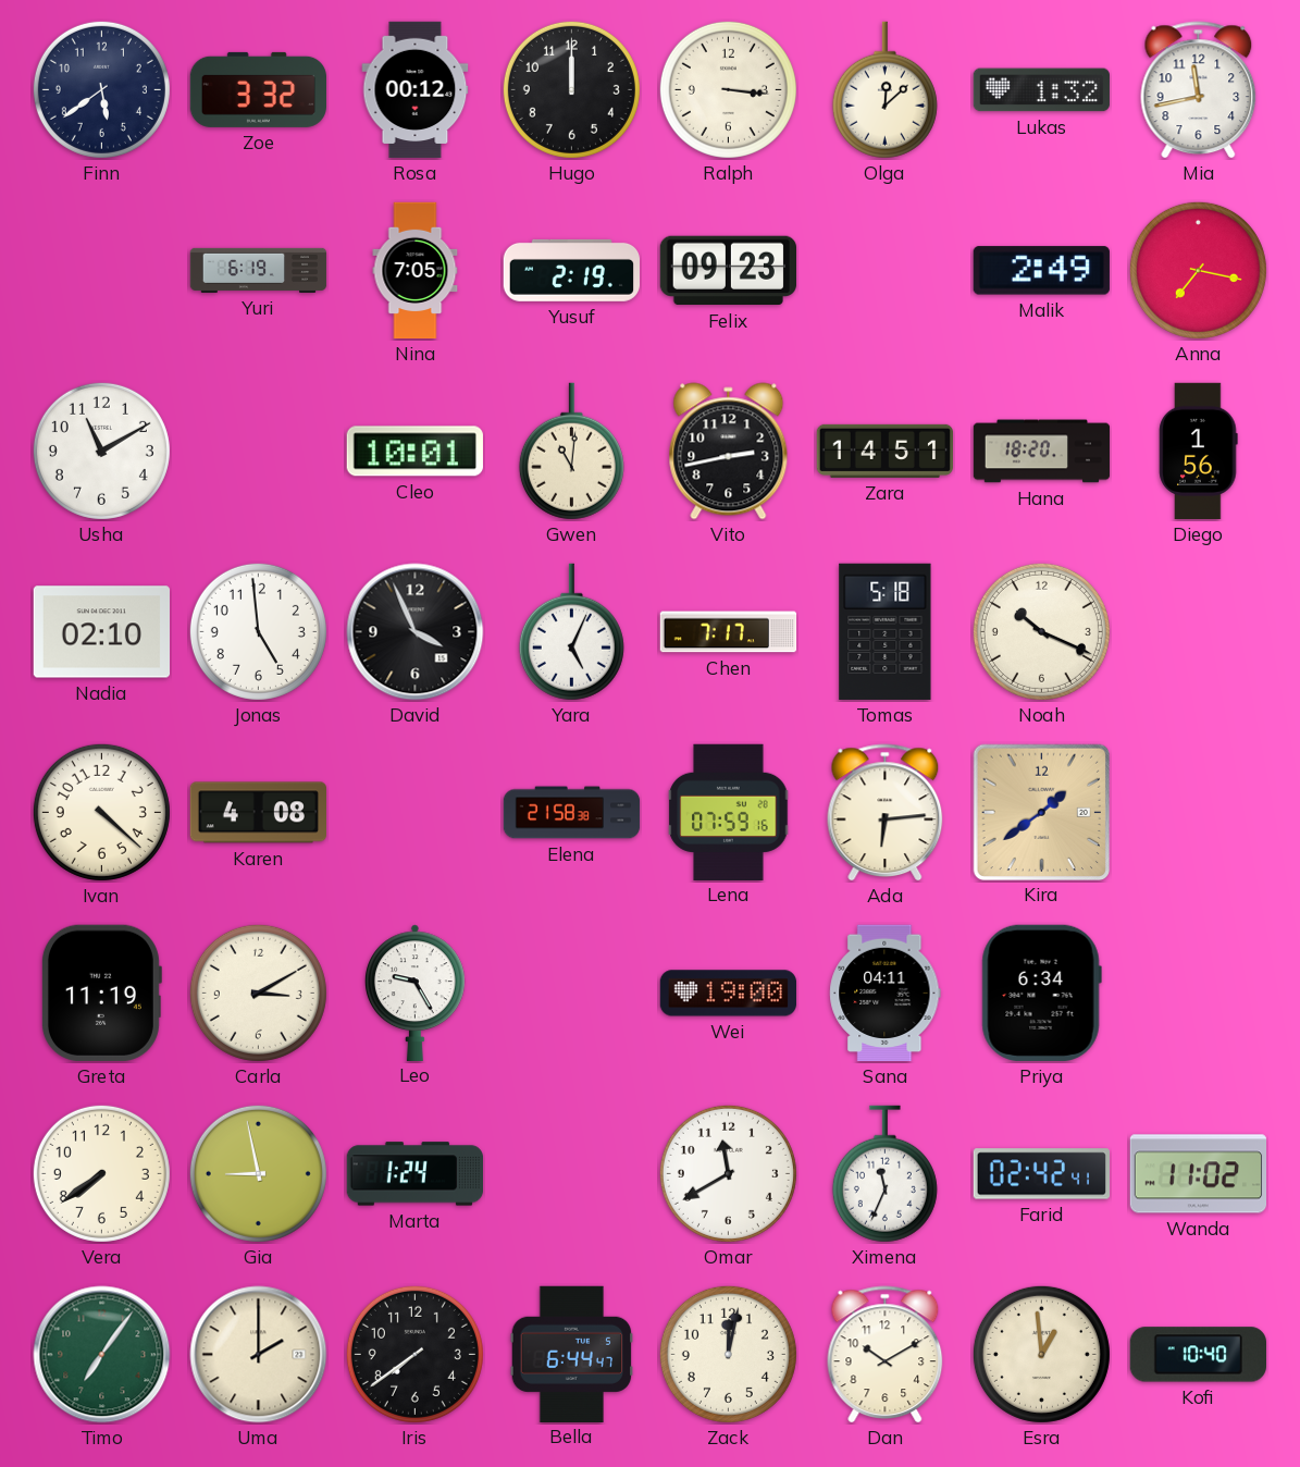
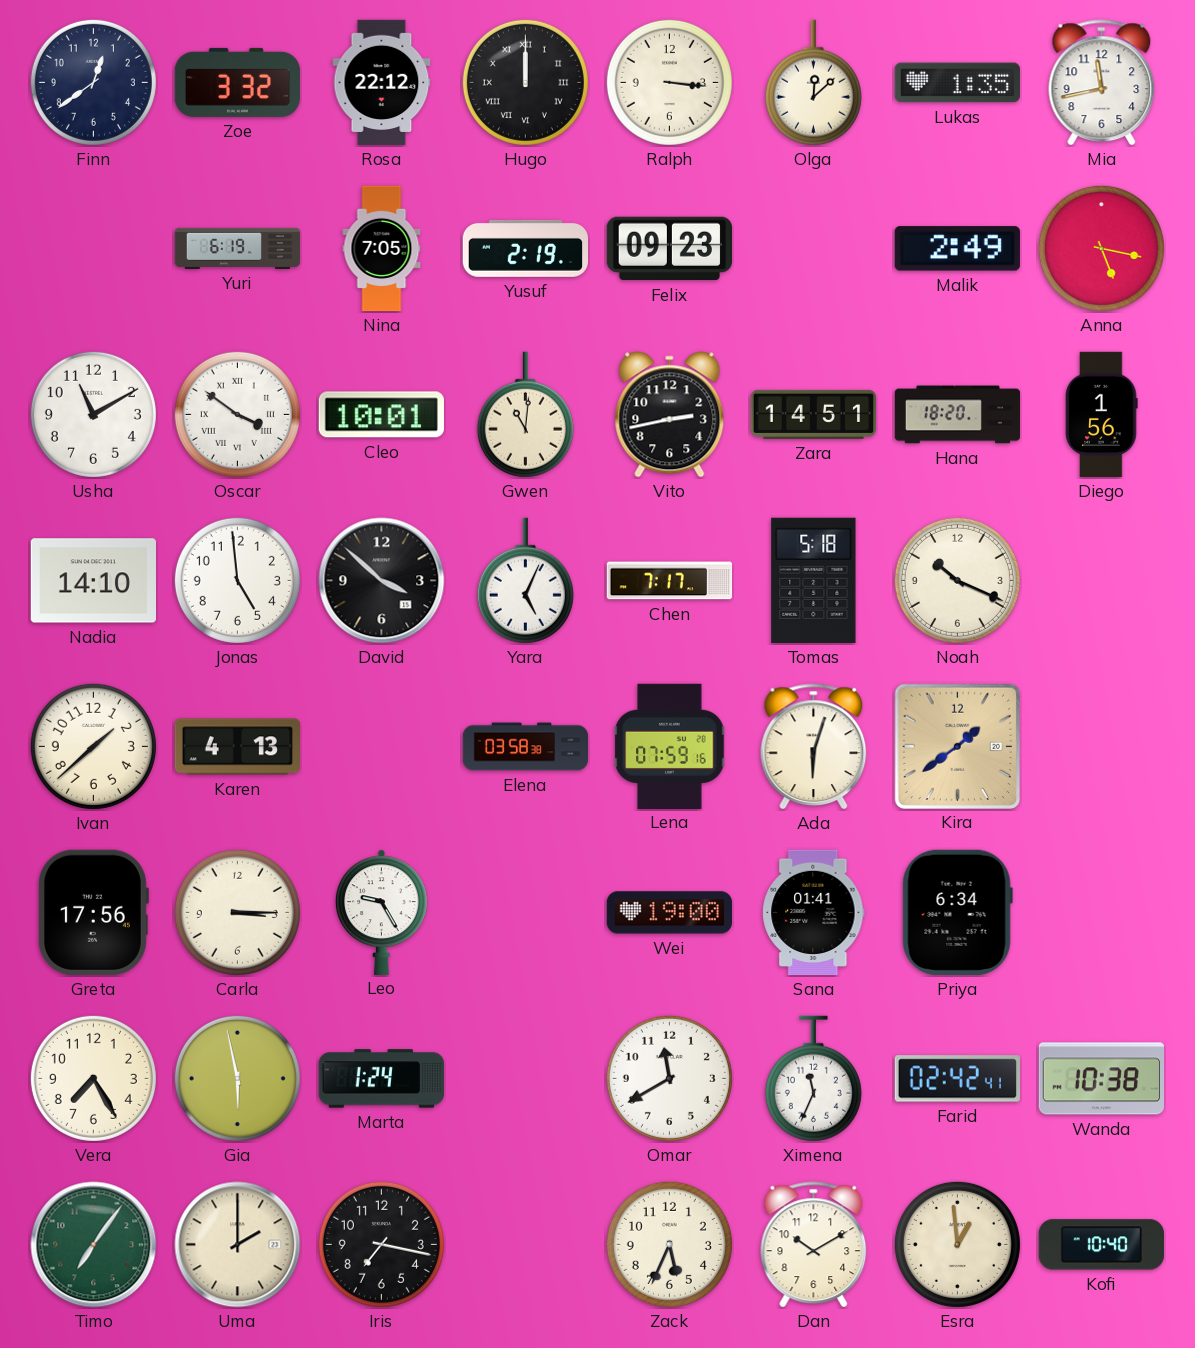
Finn: 5:39 -> 12:39
Rosa: 00:12 -> 22:12
Hugo numerals: Arabic -> Roman
Lukas: 1:32 -> 1:35
Anna: 7:17 -> 5:17
Oscar: none -> 3:51
Nadia: 02:10 -> 14:10
David: 3:56 -> 3:52
Ivan: 4:22 -> 1:38
Karen: 4:08 -> 4:13
Elena: 21:58 -> 03:58
Ada: 6:14 -> 6:03
Greta: 11:19 -> 17:56
Carla: 3:10 -> 3:15
Sana: 04:11 -> 01:41
Vera: 7:39 -> 7:25
Gia: 8:58 -> 5:58
Wanda: 11:02 -> 10:38
Iris: 7:39 -> 7:17
Bella: 6:44 -> none
Zack: 12:02 -> 5:34
